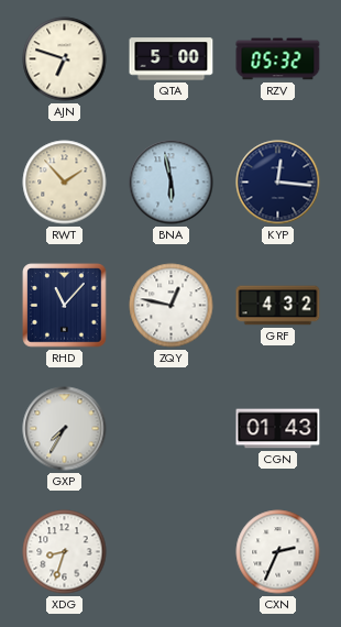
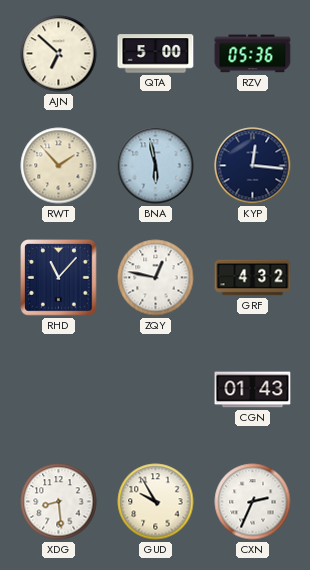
AJN: 6:48 -> 6:52
RZV: 05:32 -> 05:36
GXP: 7:35 -> none
XDG: 8:33 -> 8:29
GUD: none -> 9:55
